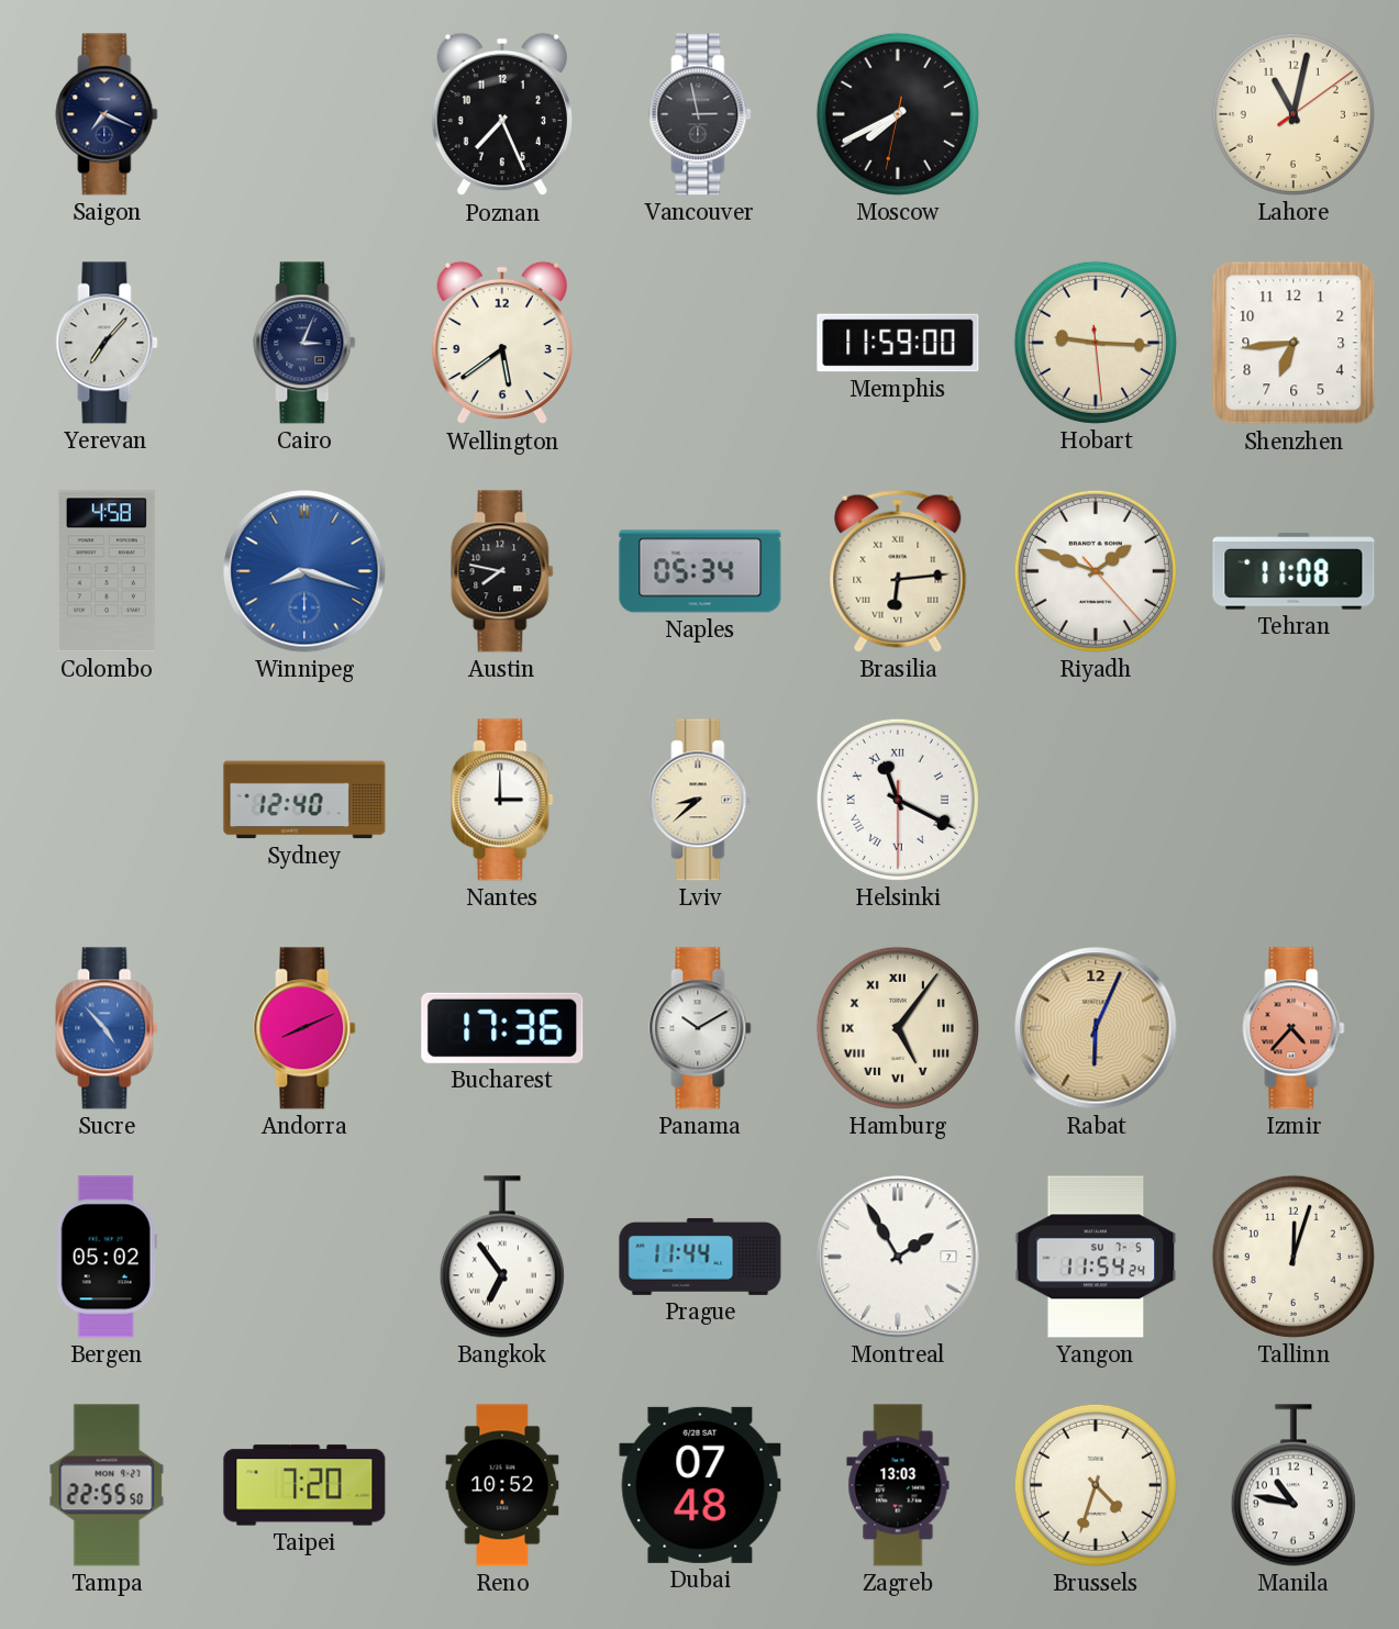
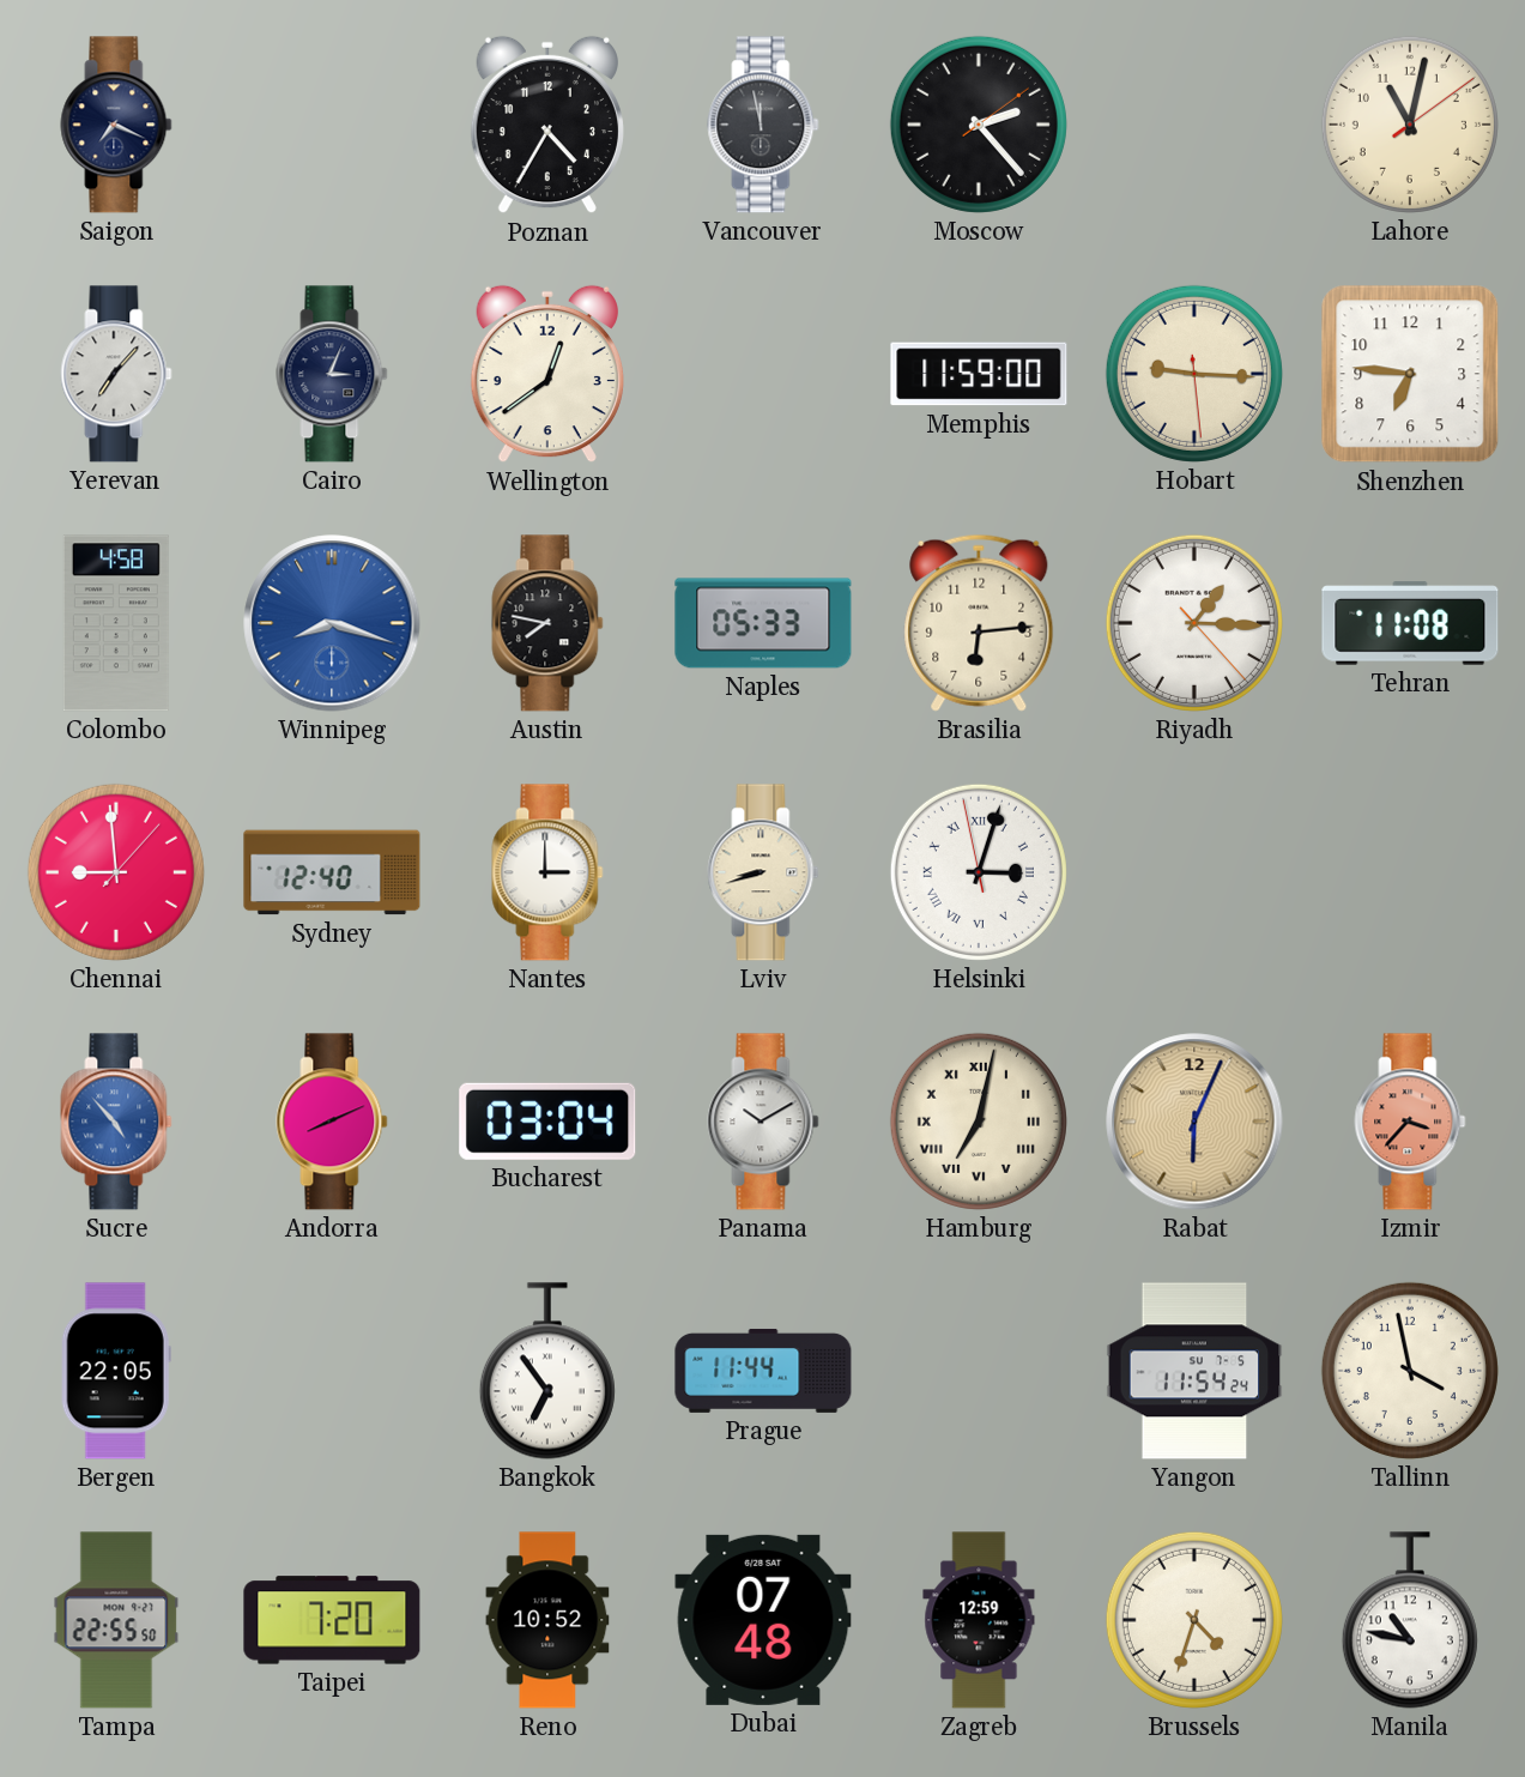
Poznan: 7:26 -> 4:35
Vancouver: 2:58 -> 11:58
Moscow: 7:40 -> 2:23
Wellington: 5:39 -> 12:39
Shenzhen: 6:44 -> 6:46
Naples: 05:34 -> 05:33
Brasilia numerals: Roman -> Arabic
Riyadh: 1:48 -> 1:15
Chennai: none -> 8:59
Lviv: 8:38 -> 8:42
Helsinki: 11:19 -> 3:02
Bucharest: 17:36 -> 03:04
Hamburg: 5:06 -> 7:02
Izmir: 4:37 -> 3:37
Bergen: 05:02 -> 22:05
Montreal: 1:55 -> none
Tallinn: 12:03 -> 3:58
Zagreb: 13:03 -> 12:59
